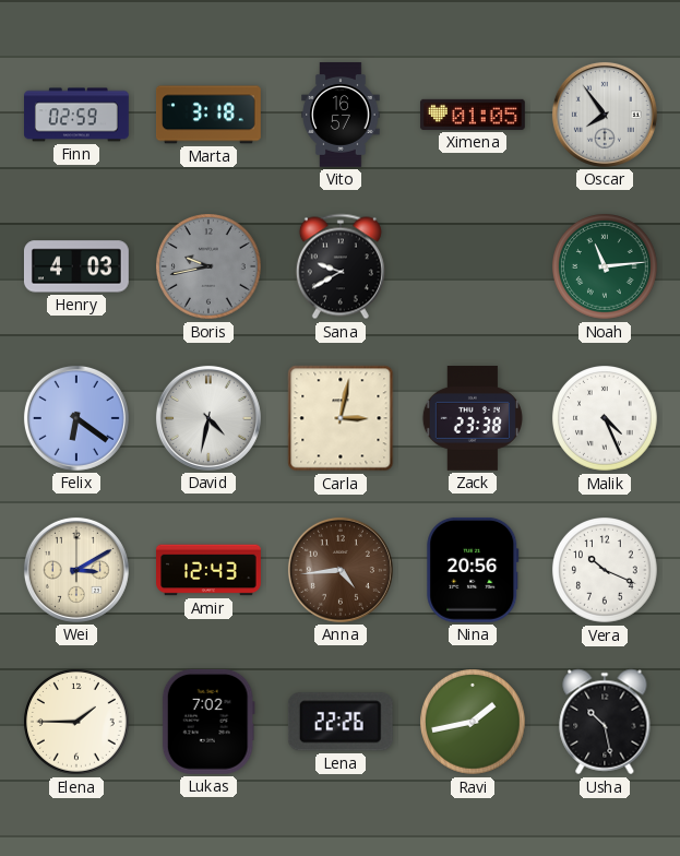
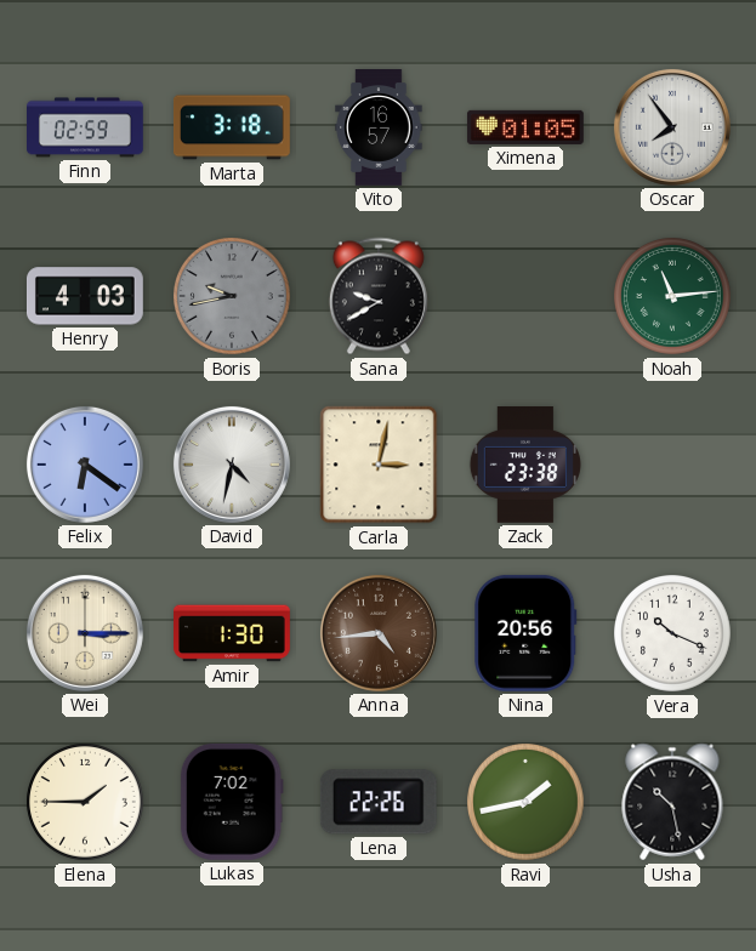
Malik: 4:26 -> none
Wei: 3:10 -> 3:15
Amir: 12:43 -> 1:30
